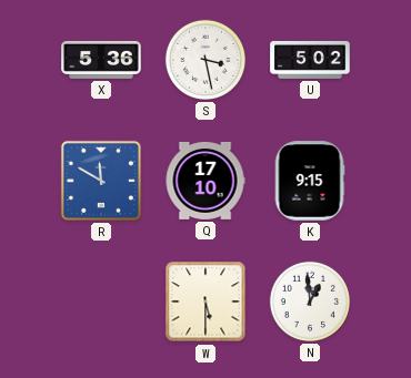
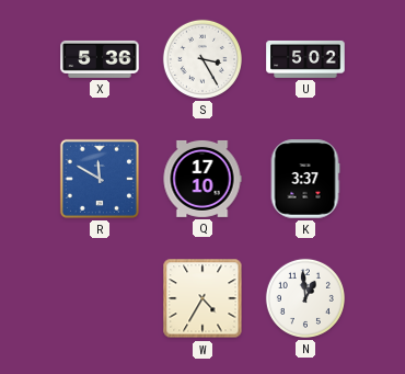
S: 3:28 -> 3:25
K: 9:15 -> 3:37
W: 5:30 -> 4:35
